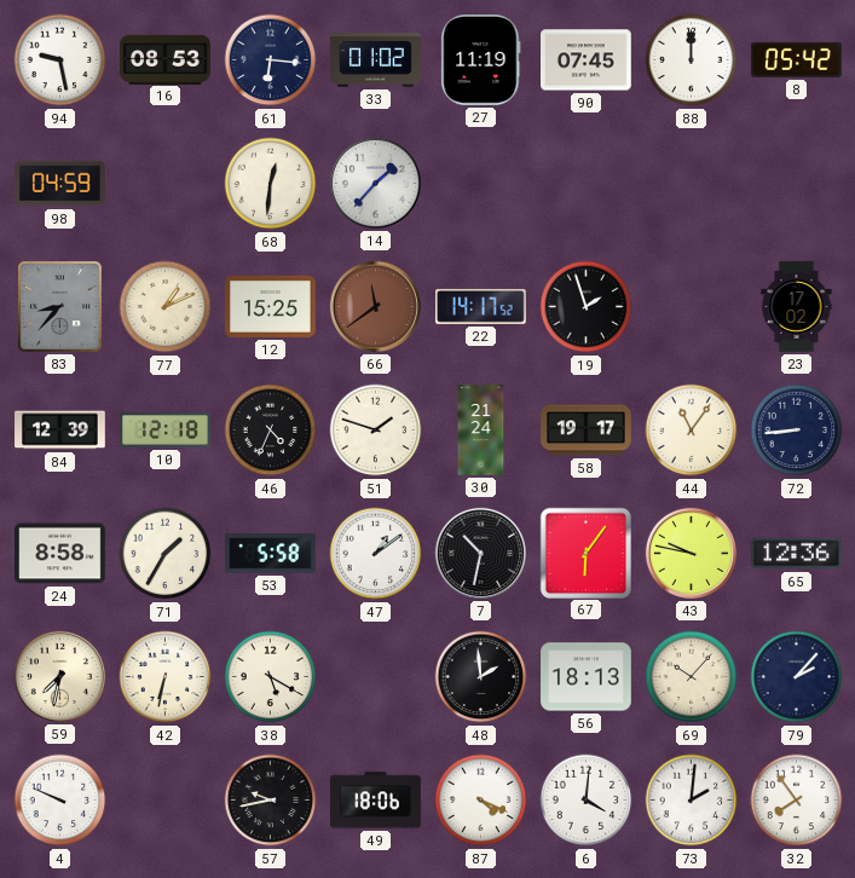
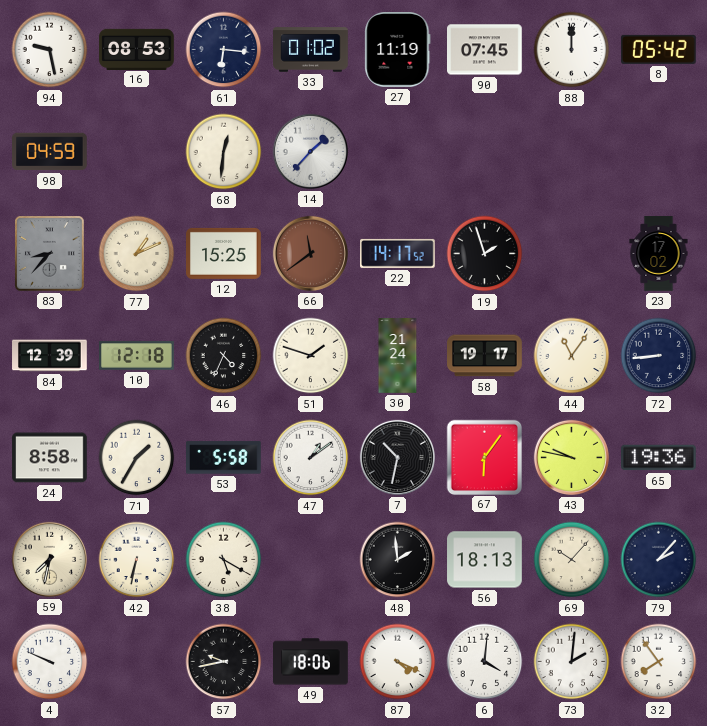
65: 12:36 -> 19:36
